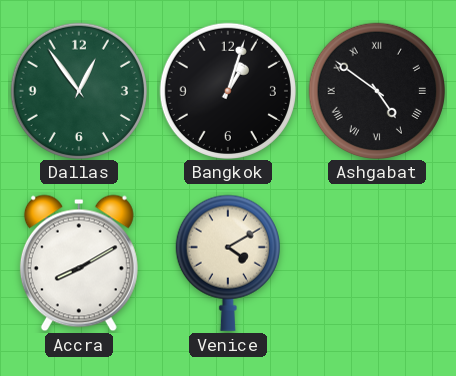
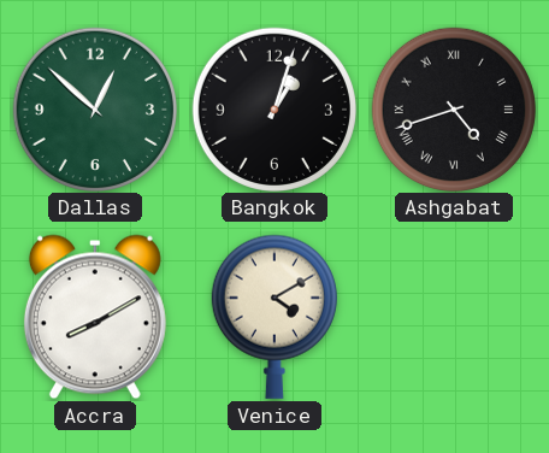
Dallas: 12:54 -> 12:52
Ashgabat: 4:51 -> 4:42
